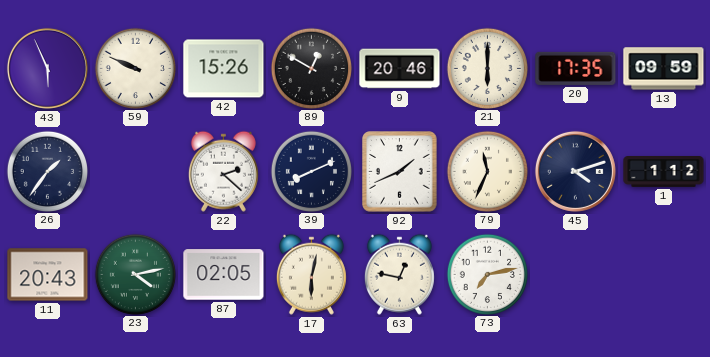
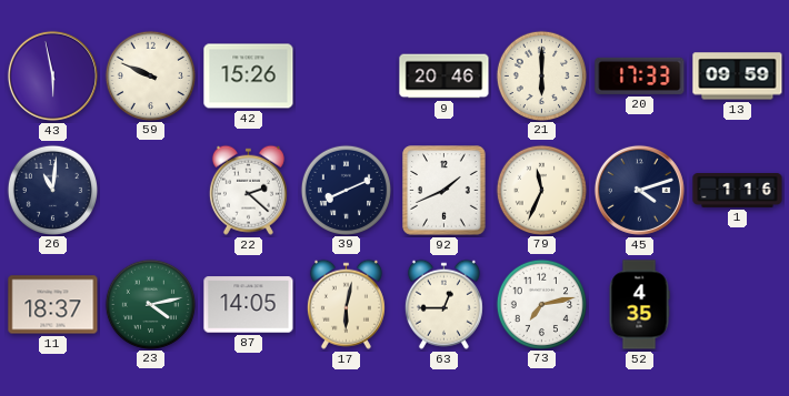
43: 5:56 -> 5:58
89: 12:50 -> none
20: 17:35 -> 17:33
26: 1:36 -> 11:01
1: 1:12 -> 1:16
11: 20:43 -> 18:37
87: 02:05 -> 14:05
63: 12:47 -> 12:45
52: none -> 4:35
